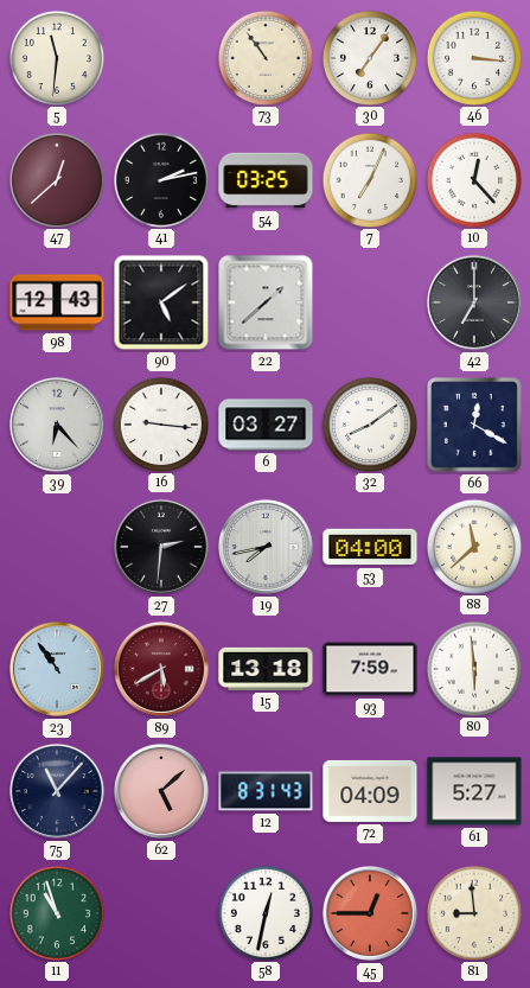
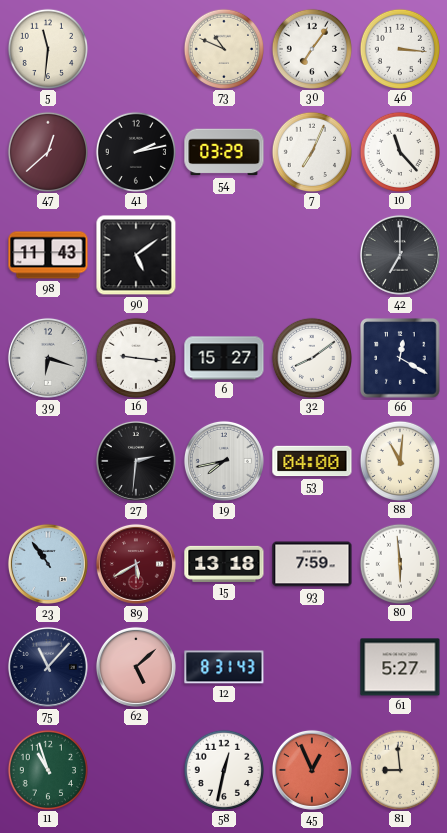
73: 10:54 -> 10:49
54: 03:25 -> 03:29
10: 12:23 -> 11:23
98: 12:43 -> 11:43
22: 1:38 -> none
39: 6:23 -> 6:18
6: 03:27 -> 15:27
88: 11:38 -> 11:01
72: 04:09 -> none
45: 12:45 -> 12:56
